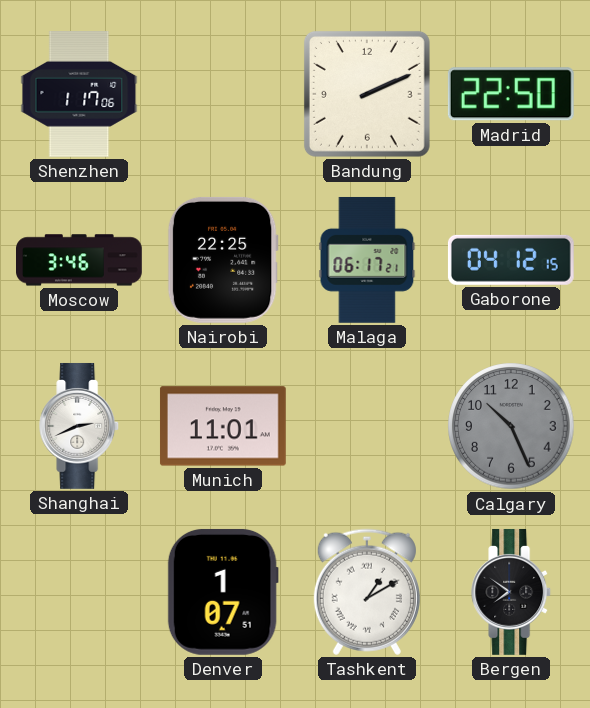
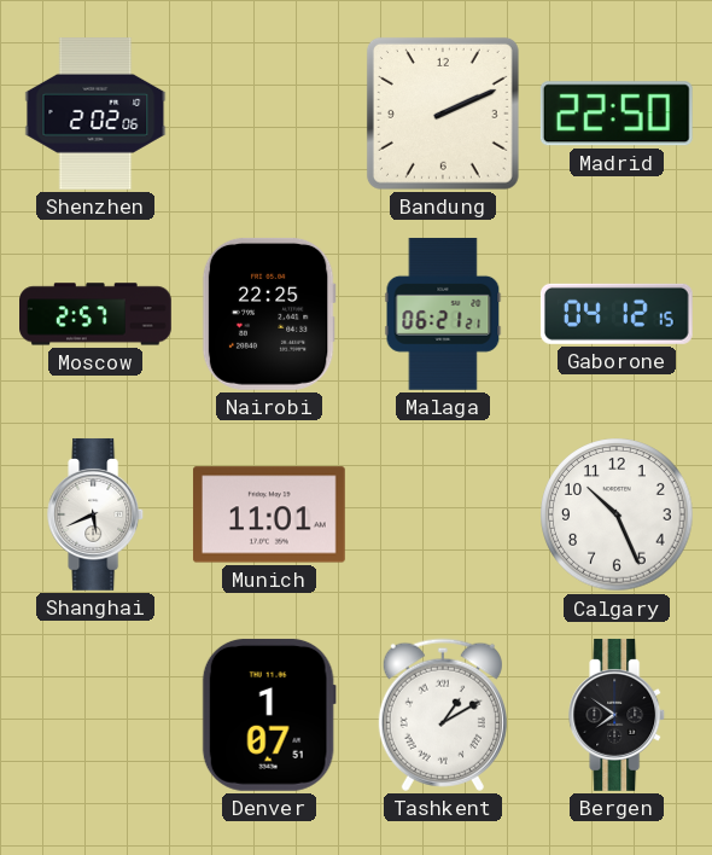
Shenzhen: 1:17 -> 2:02
Moscow: 3:46 -> 2:57
Malaga: 06:17 -> 06:21
Shanghai: 2:41 -> 5:41
Calgary dial: grey -> white
